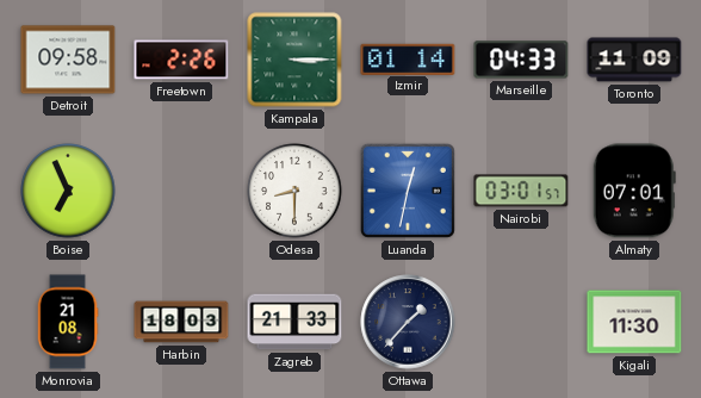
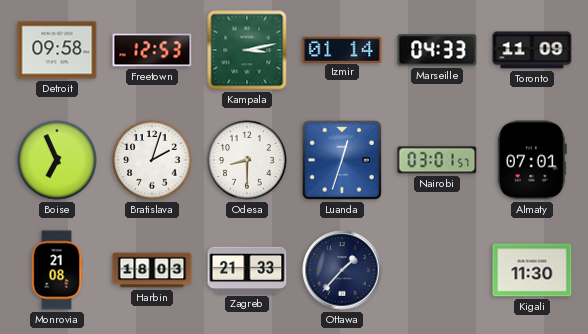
Freetown: 2:26 -> 12:53
Kampala: 3:15 -> 3:13
Bratislava: none -> 2:03
Luanda: 12:32 -> 12:33
